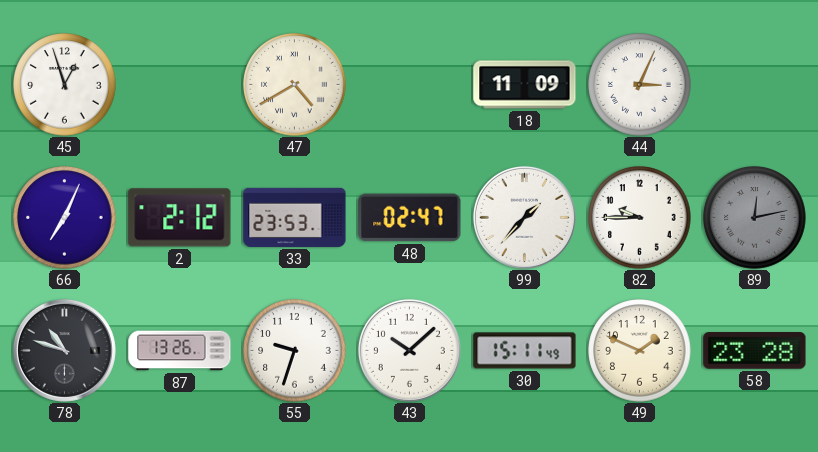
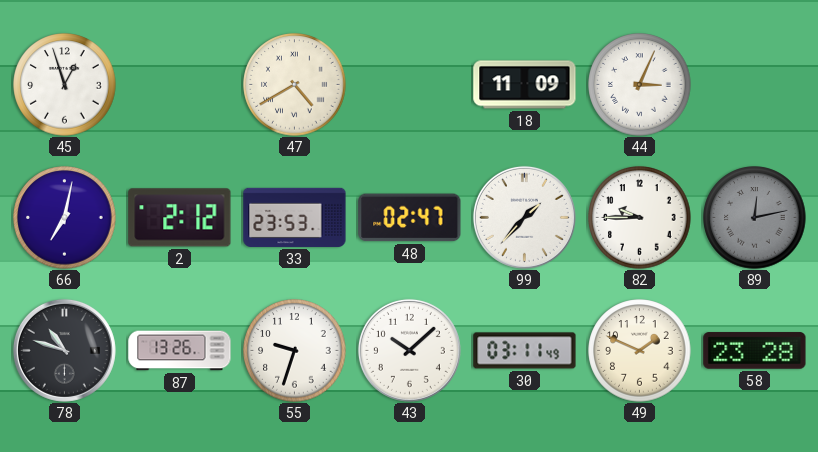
66: 7:04 -> 7:02
30: 15:11 -> 03:11
